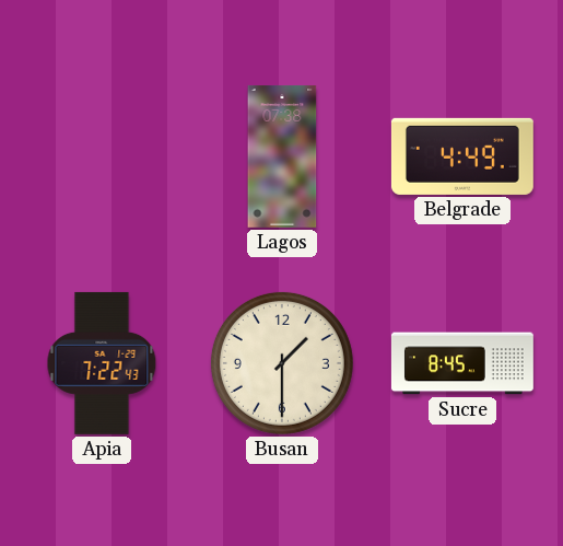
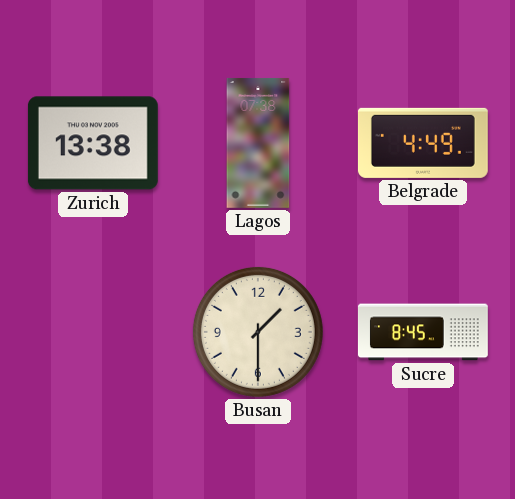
Zurich: none -> 13:38
Apia: 7:22 -> none
